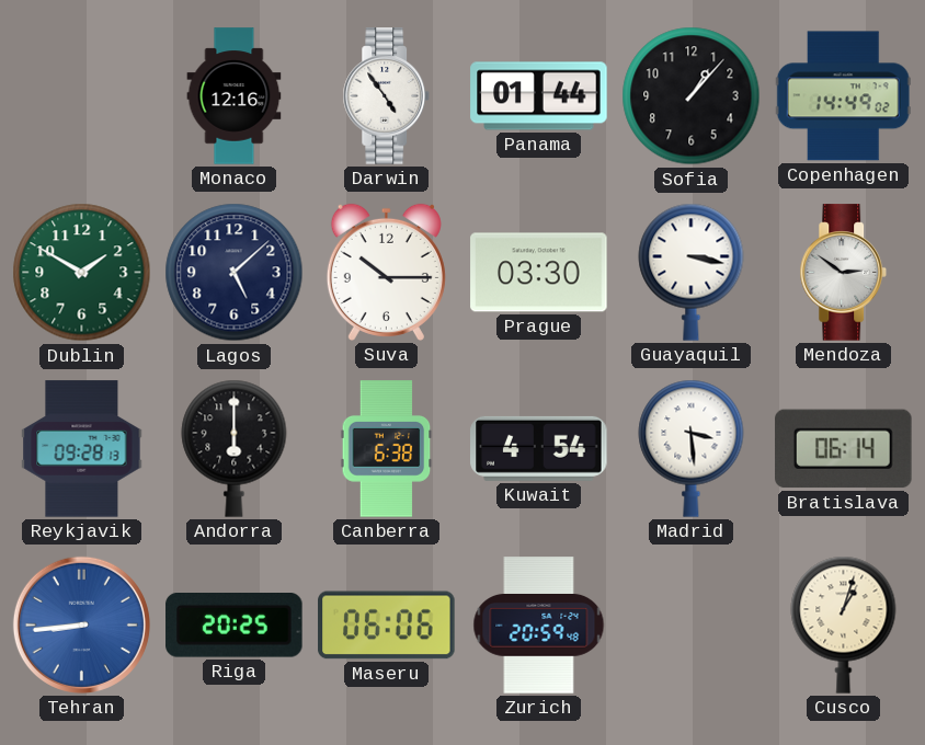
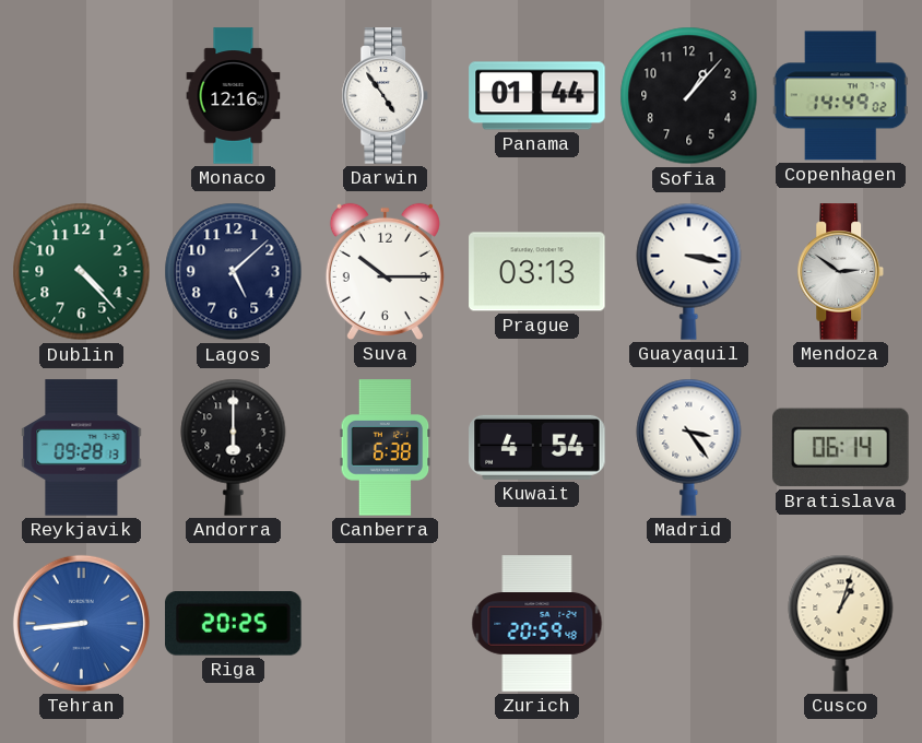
Dublin: 1:50 -> 4:23
Prague: 03:30 -> 03:13
Madrid: 3:29 -> 3:24
Maseru: 06:06 -> none
